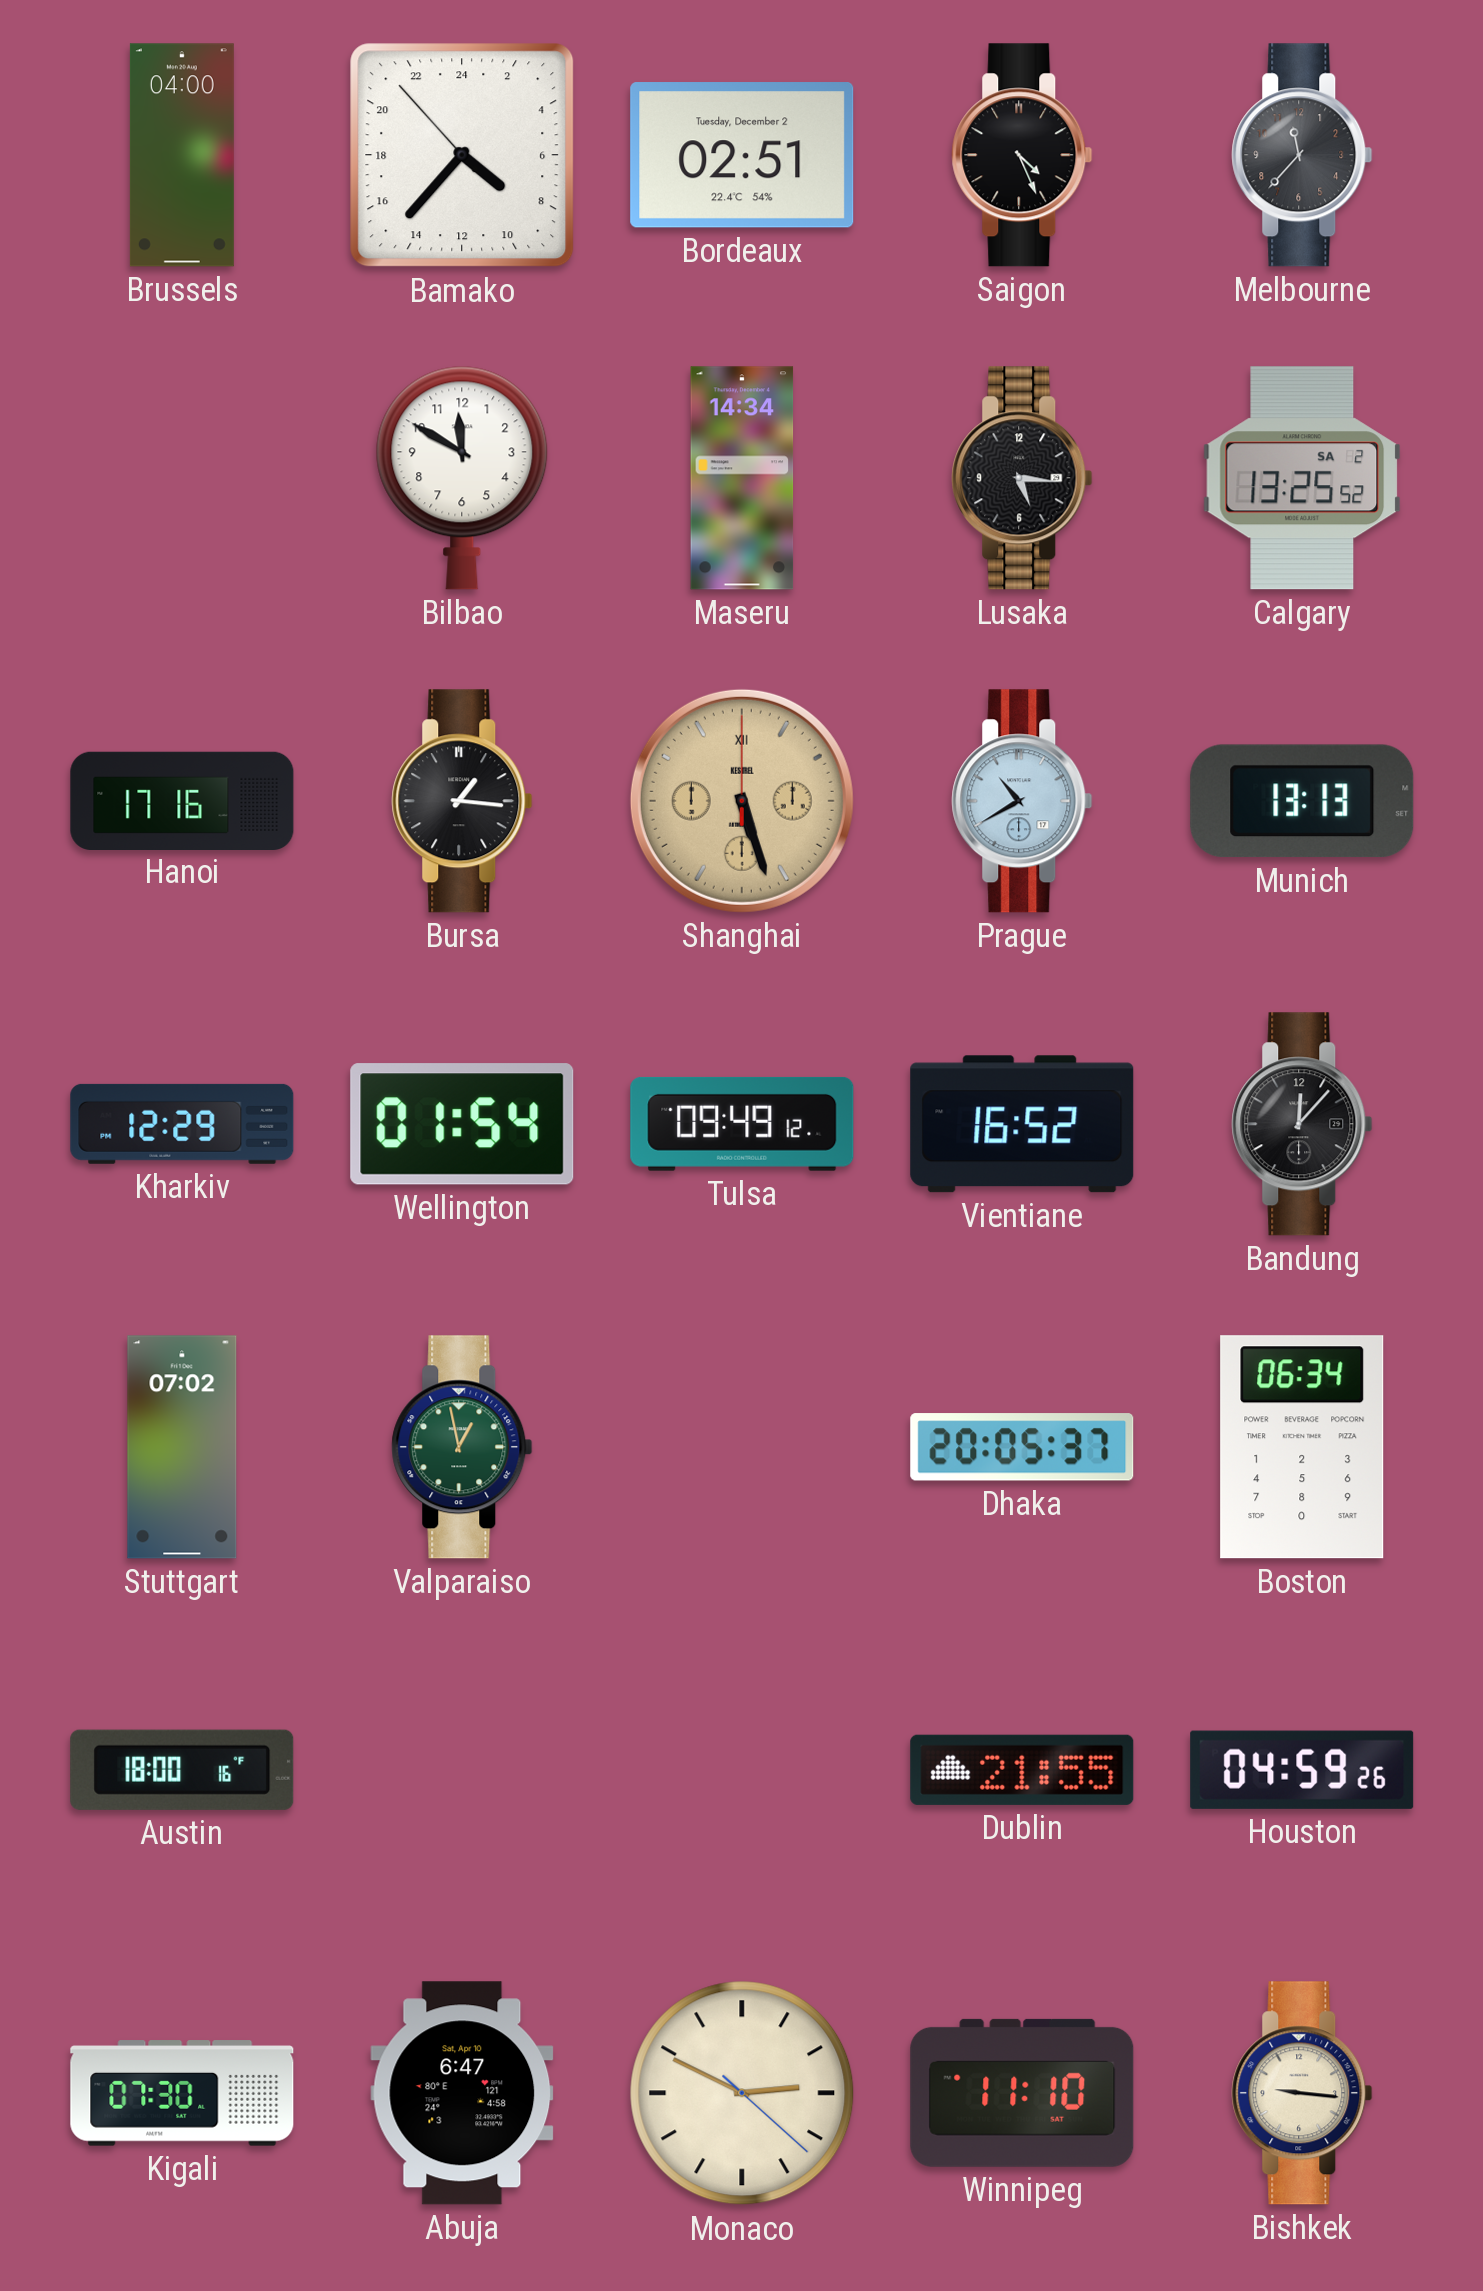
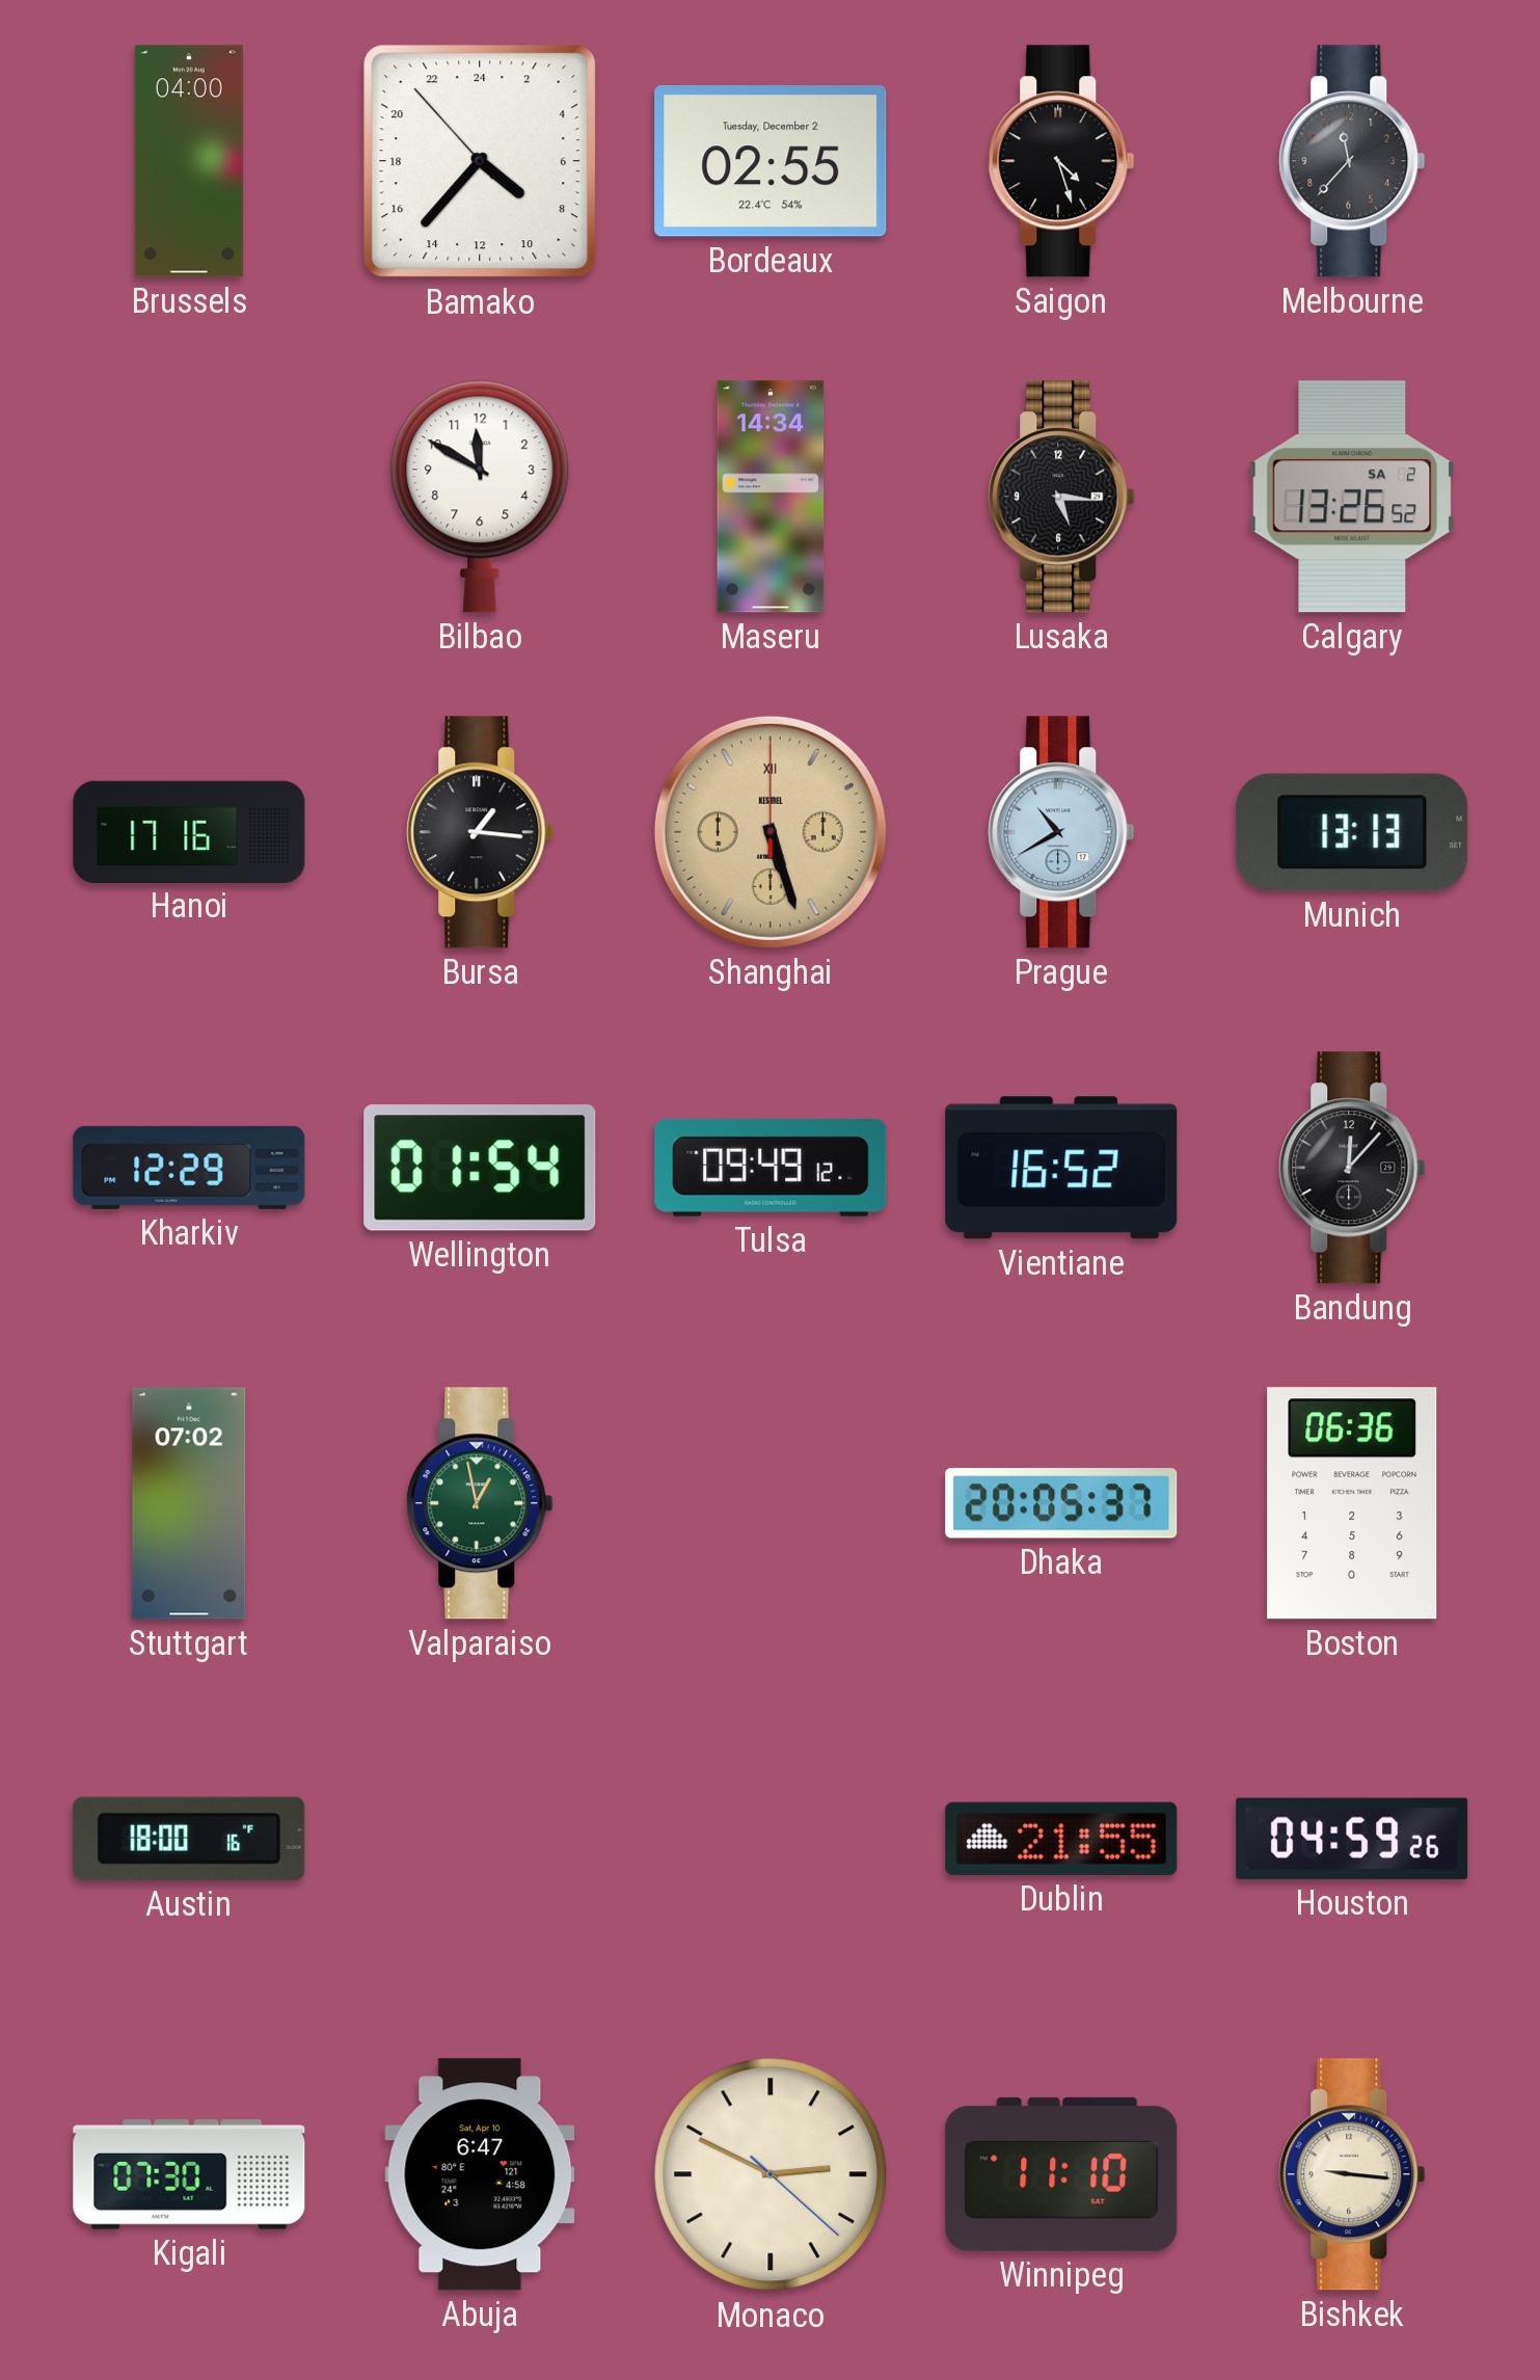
Bordeaux: 02:51 -> 02:55
Saigon: 4:26 -> 4:27
Calgary: 13:25 -> 13:26
Boston: 06:34 -> 06:36
